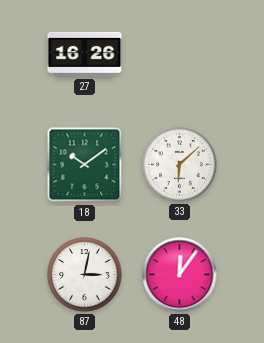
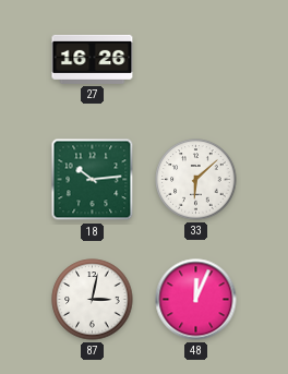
18: 10:09 -> 10:14
48: 12:06 -> 12:04
